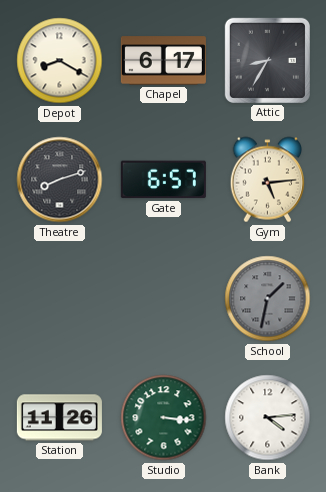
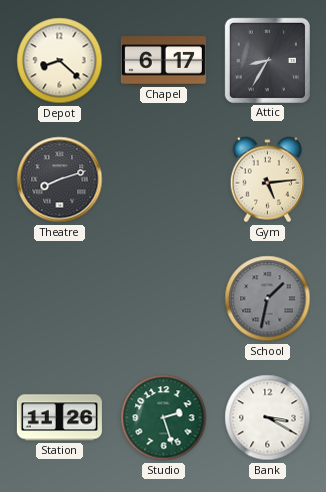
Depot: 8:20 -> 8:22
Gate: 6:57 -> none
Studio: 3:16 -> 2:27
Bank: 4:14 -> 3:20
